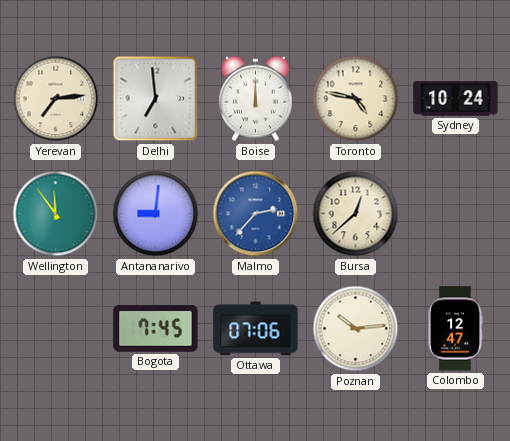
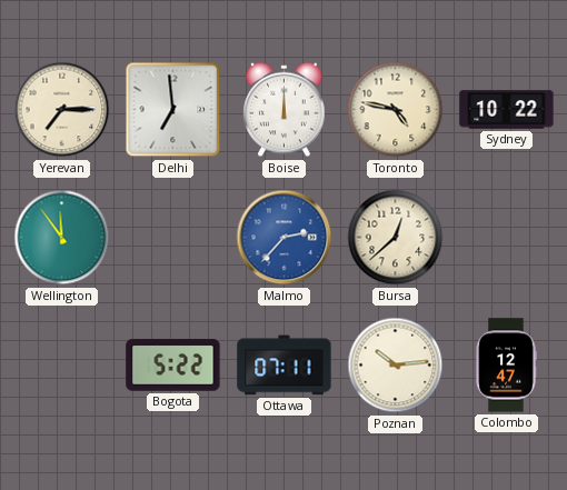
Yerevan: 7:14 -> 7:15
Sydney: 10:24 -> 10:22
Antananarivo: 9:01 -> none
Bogota: 7:45 -> 5:22
Ottawa: 07:06 -> 07:11
